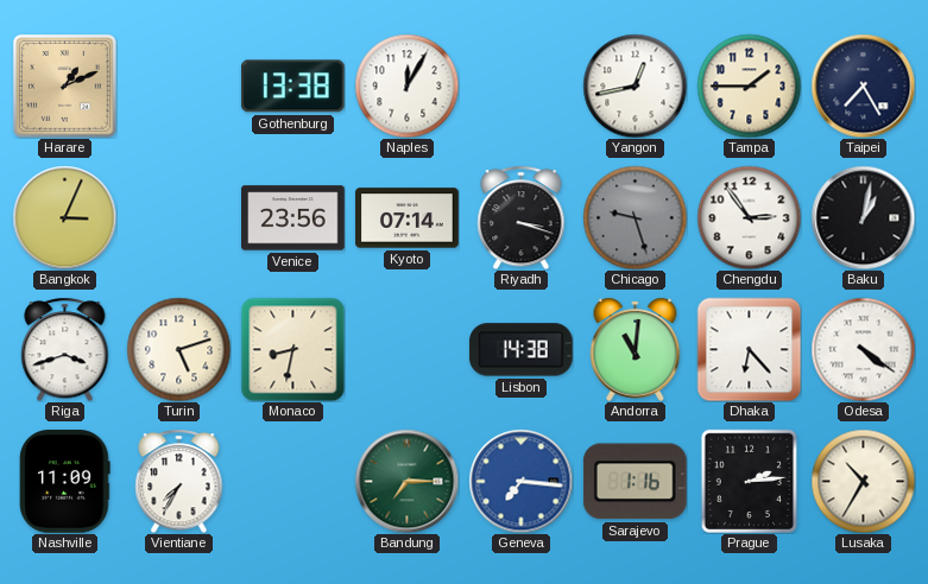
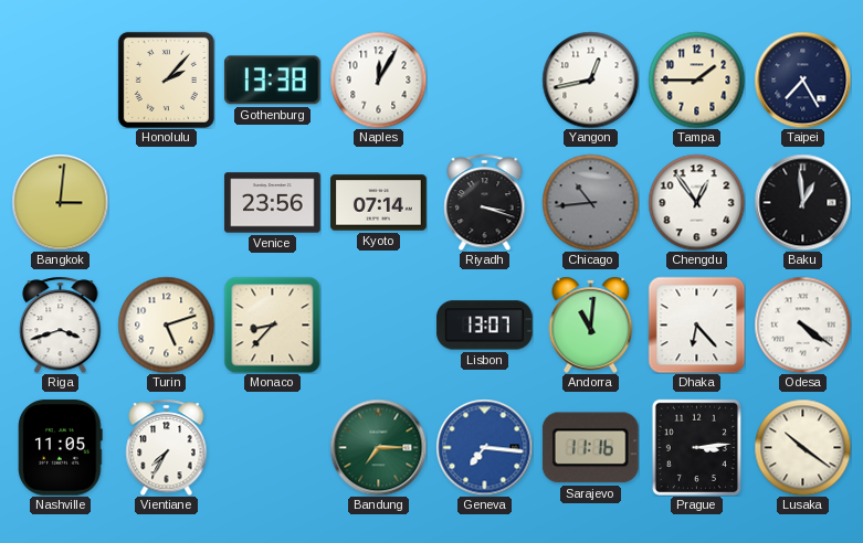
Harare: 1:11 -> none
Honolulu: none -> 2:07
Bangkok: 3:04 -> 3:01
Chicago: 9:27 -> 10:44
Chengdu: 2:54 -> 12:54
Baku: 1:02 -> 12:59
Monaco: 8:32 -> 8:37
Lisbon: 14:38 -> 13:07
Nashville: 11:09 -> 11:05
Sarajevo: 1:16 -> 11:16
Prague: 2:14 -> 3:14
Lusaka: 10:35 -> 10:21
